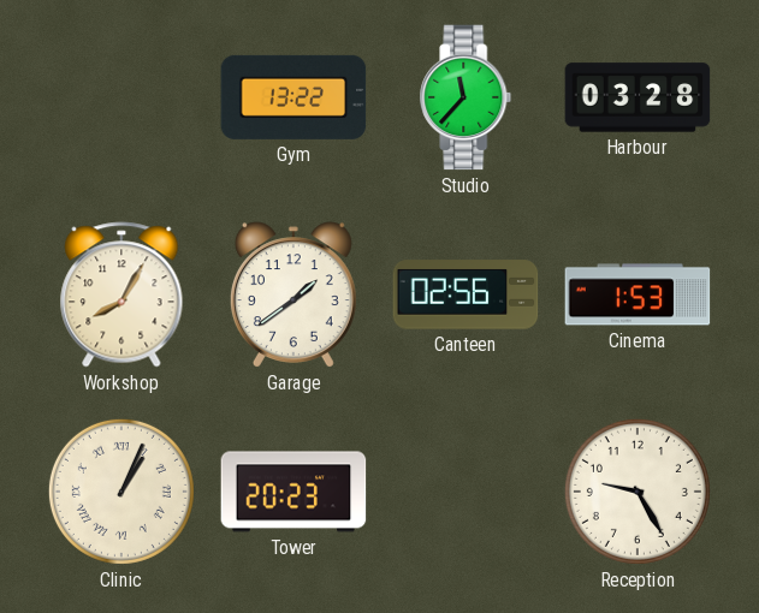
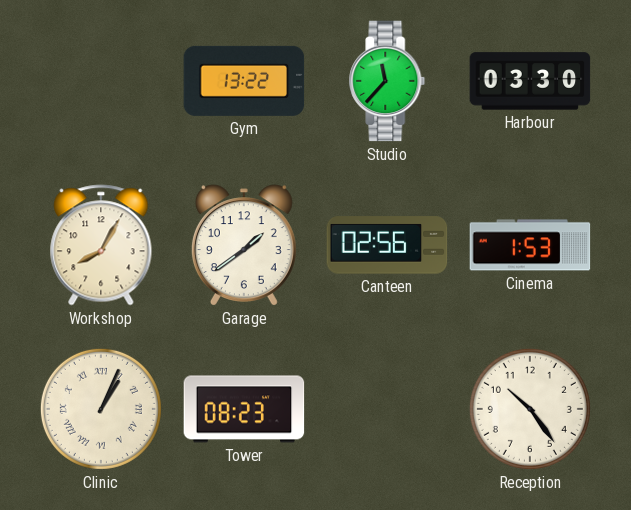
Harbour: 03:28 -> 03:30
Tower: 20:23 -> 08:23
Reception: 9:25 -> 10:24
